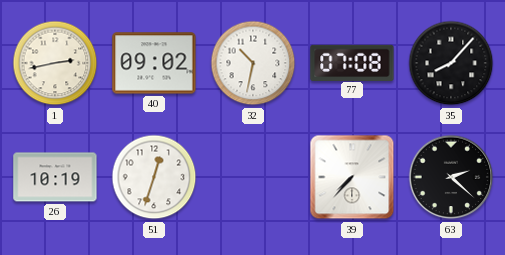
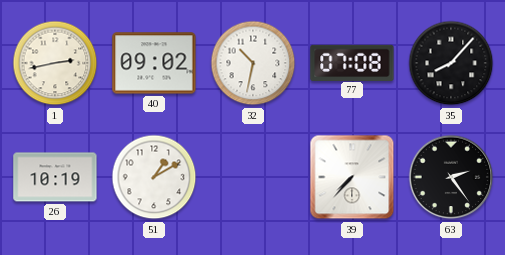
51: 12:33 -> 1:10
63: 2:22 -> 2:24
